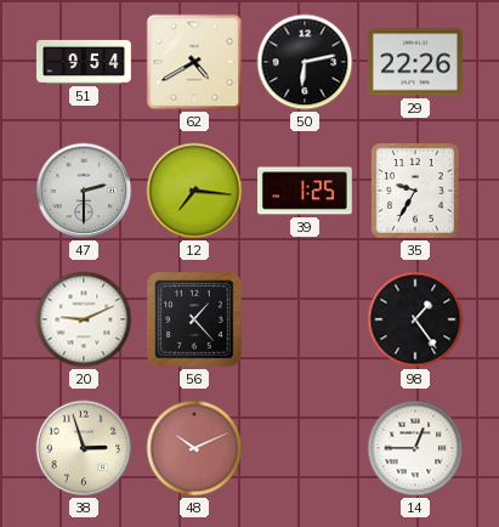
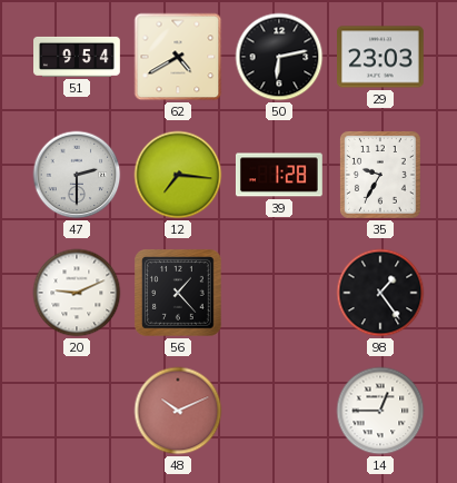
29: 22:26 -> 23:03
39: 1:25 -> 1:28
38: 2:57 -> none
